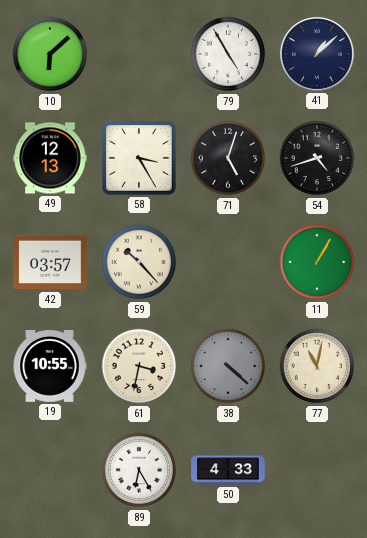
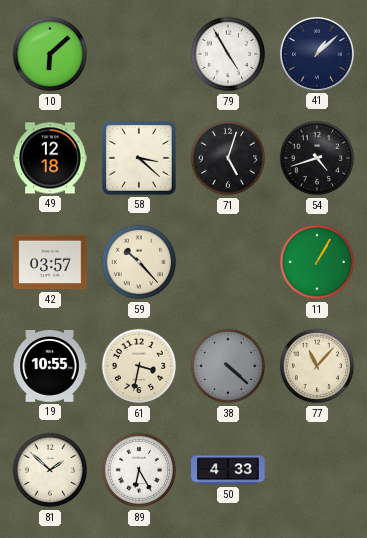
49: 12:13 -> 12:18
58: 3:25 -> 3:22
77: 11:02 -> 11:07
81: none -> 1:52
